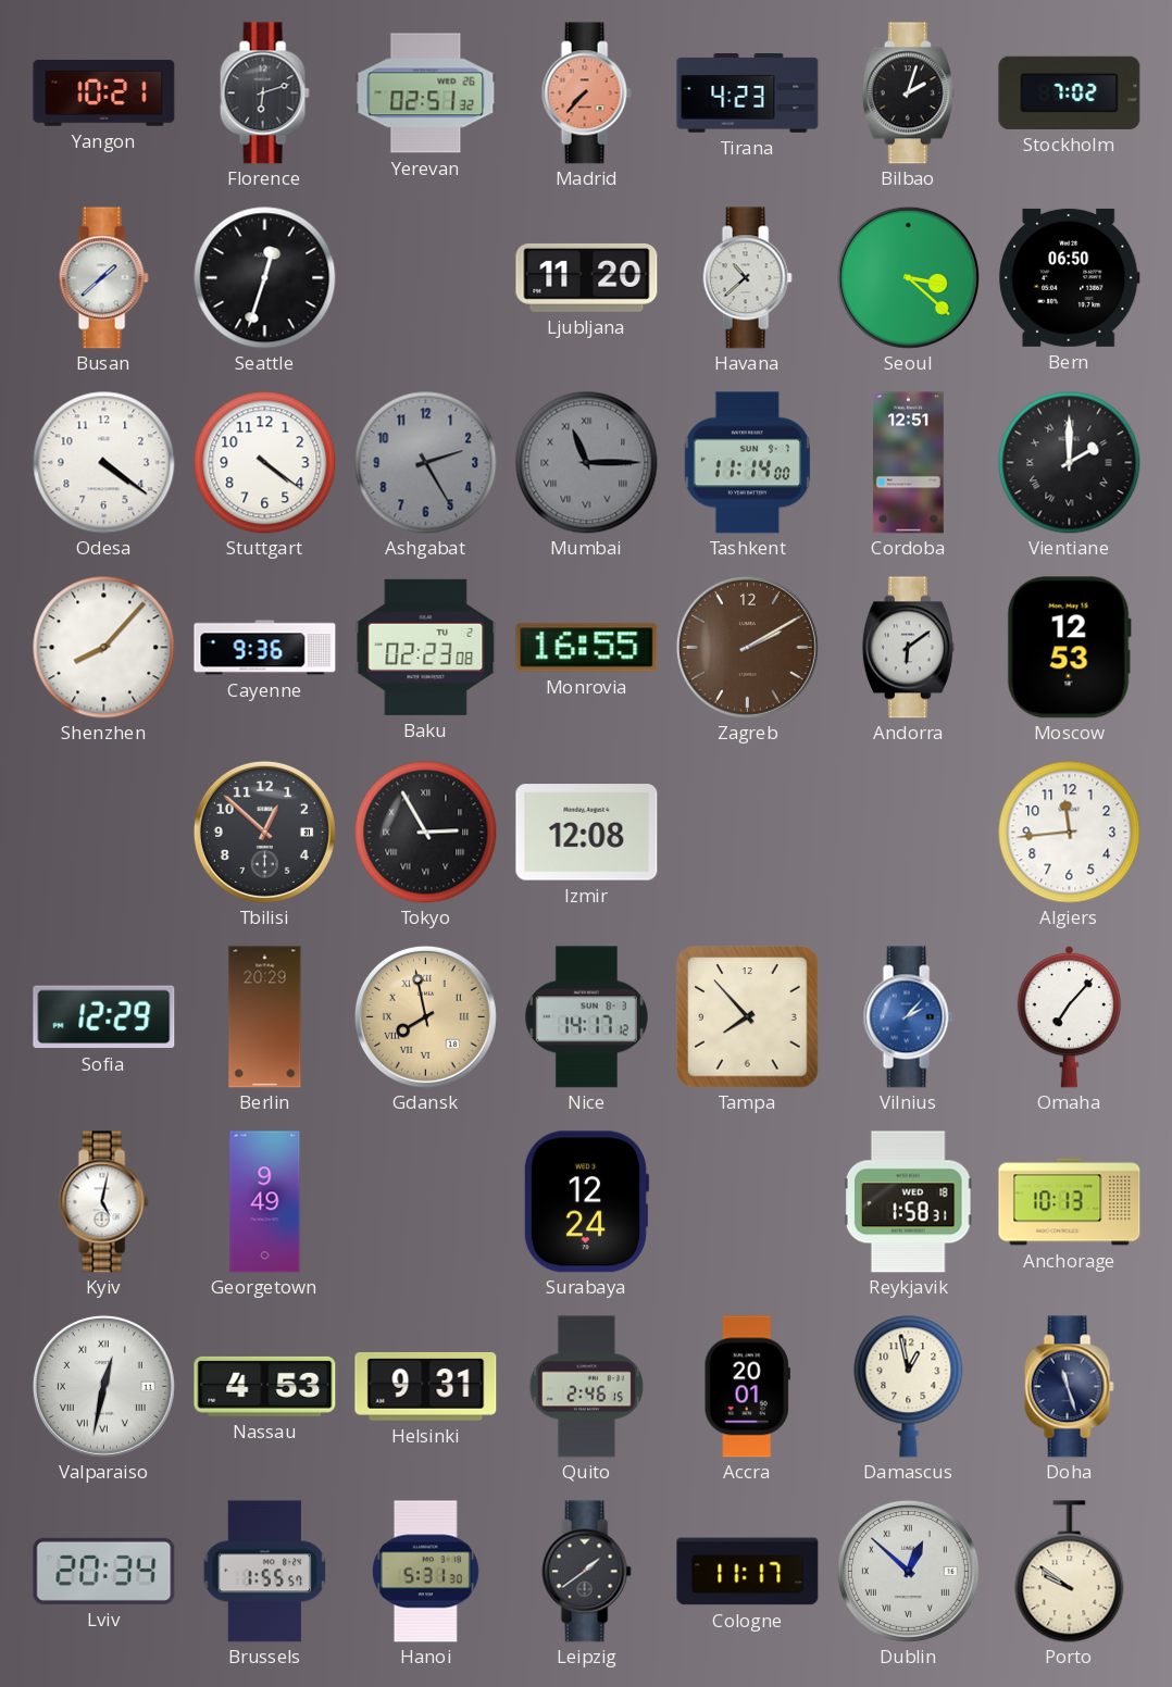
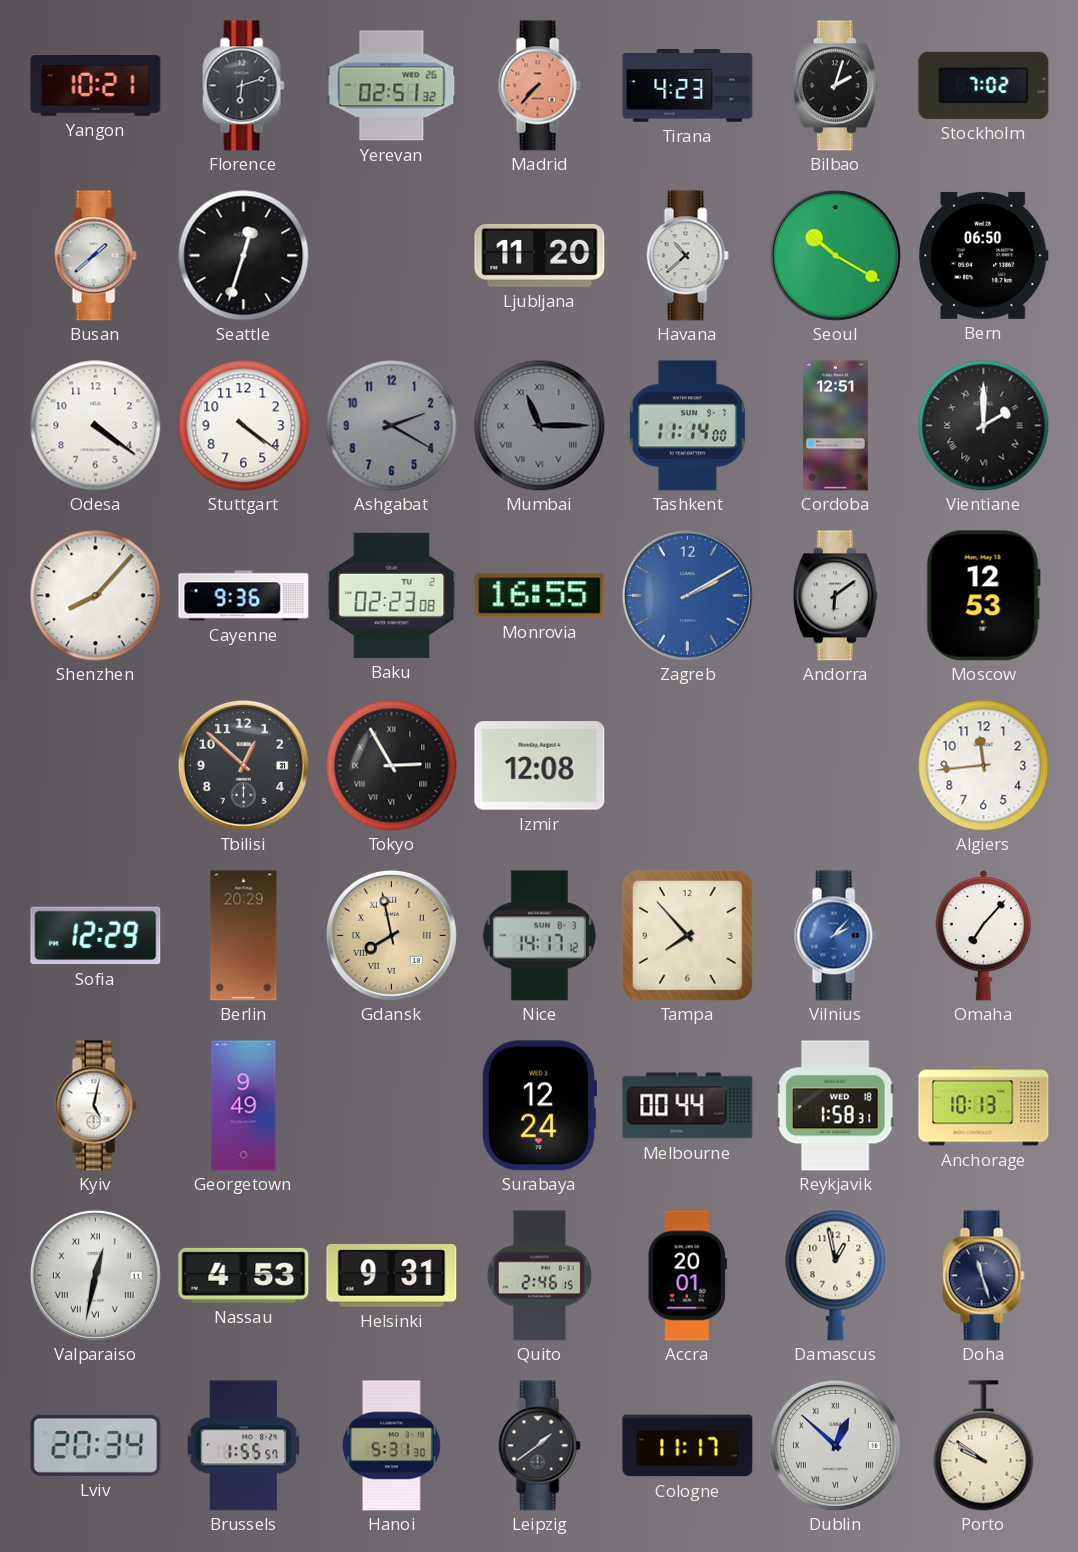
Seoul: 3:22 -> 10:20
Ashgabat: 2:25 -> 2:20
Zagreb dial: brown -> blue
Melbourne: none -> 00:44
